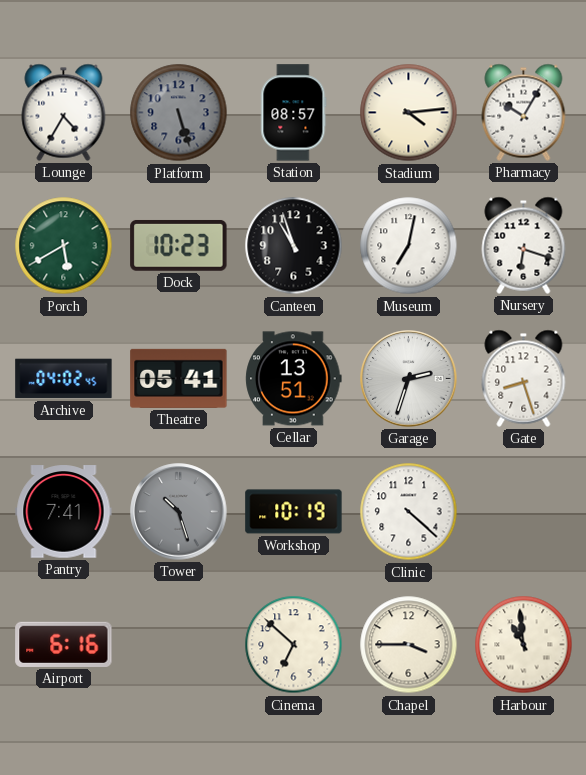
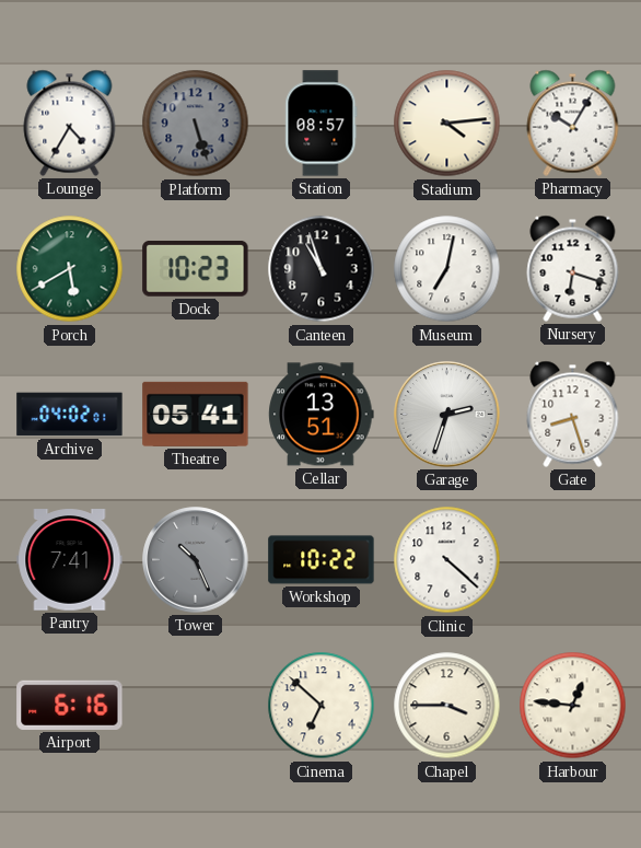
Archive: 04:02:45 -> 04:02:01
Tower: 10:27 -> 10:26
Workshop: 10:19 -> 10:22
Harbour: 10:59 -> 12:46
